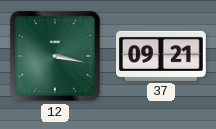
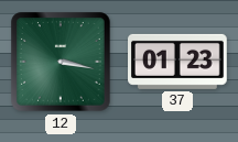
37: 09:21 -> 01:23
